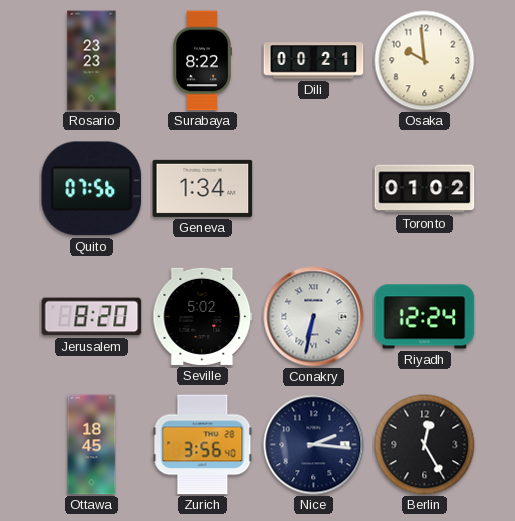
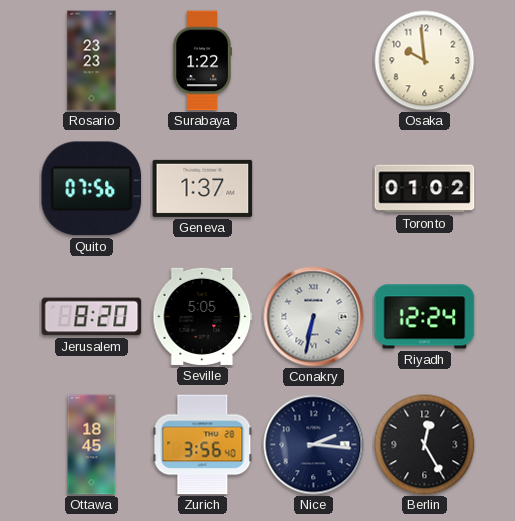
Surabaya: 8:22 -> 1:22
Dili: 00:21 -> none
Geneva: 1:34 -> 1:37
Seville: 5:02 -> 5:05
